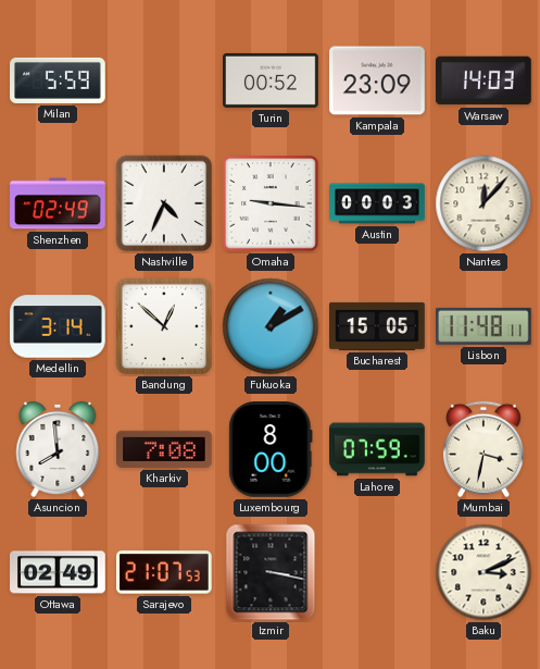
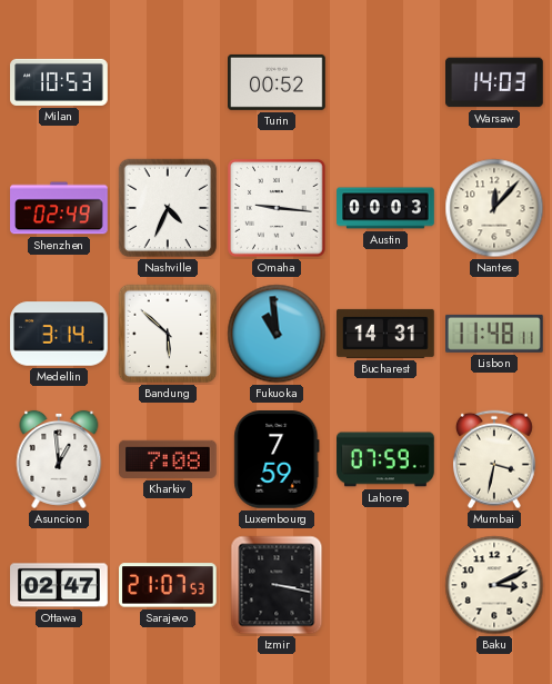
Milan: 5:59 -> 10:53
Kampala: 23:09 -> none
Bandung: 12:52 -> 5:52
Fukuoka: 1:10 -> 10:59
Bucharest: 15:05 -> 14:31
Asuncion: 7:59 -> 12:59
Luxembourg: 8:00 -> 7:59
Ottawa: 02:49 -> 02:47
